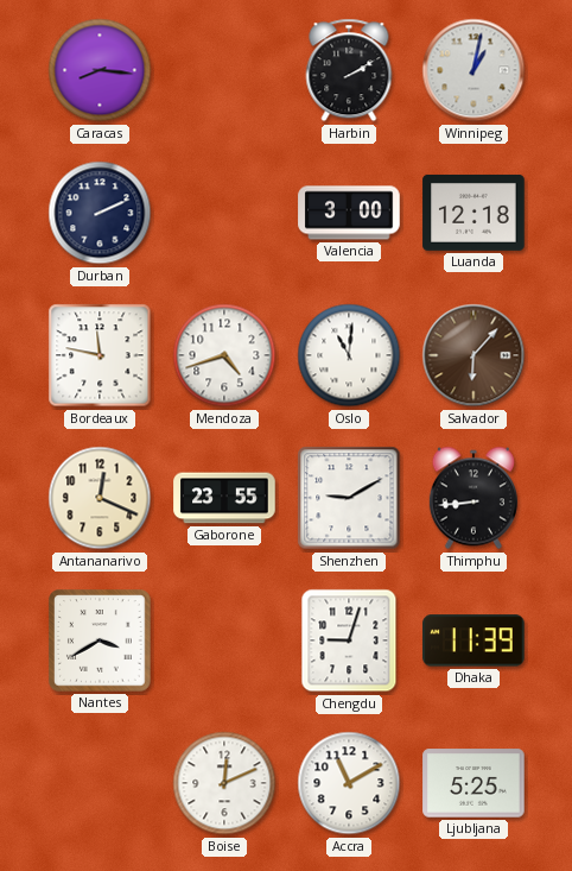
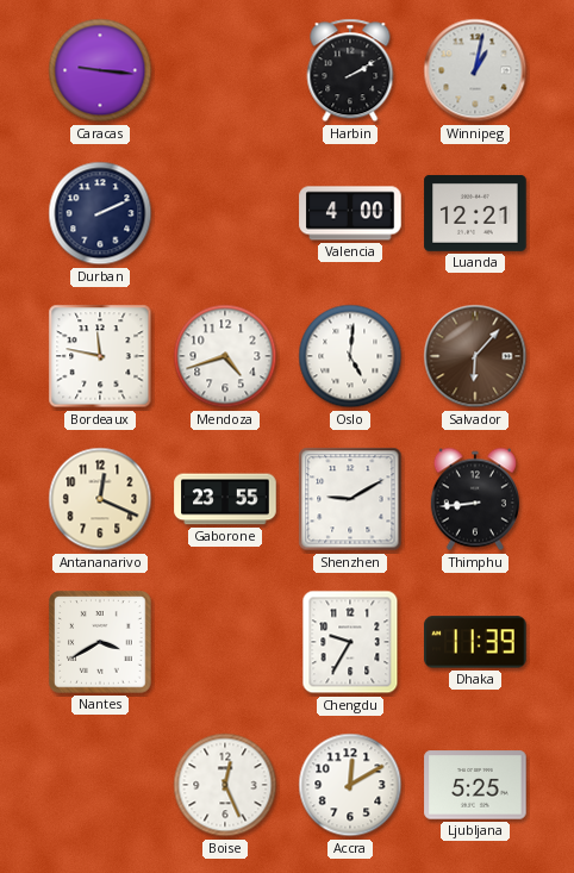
Caracas: 8:16 -> 9:16
Valencia: 3:00 -> 4:00
Luanda: 12:18 -> 12:21
Oslo: 11:01 -> 5:01
Chengdu: 9:03 -> 9:35
Boise: 12:11 -> 12:26
Accra: 11:10 -> 12:10
